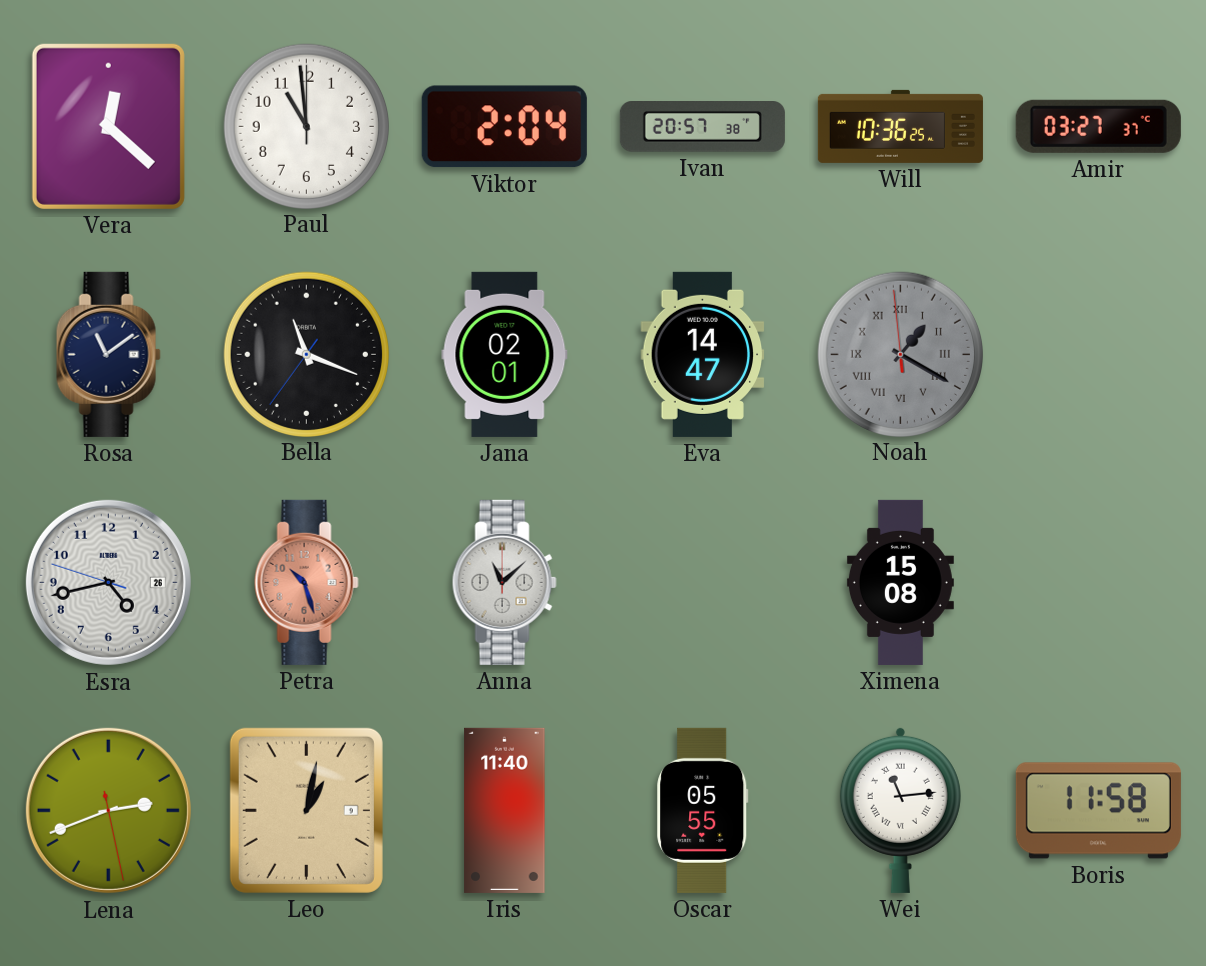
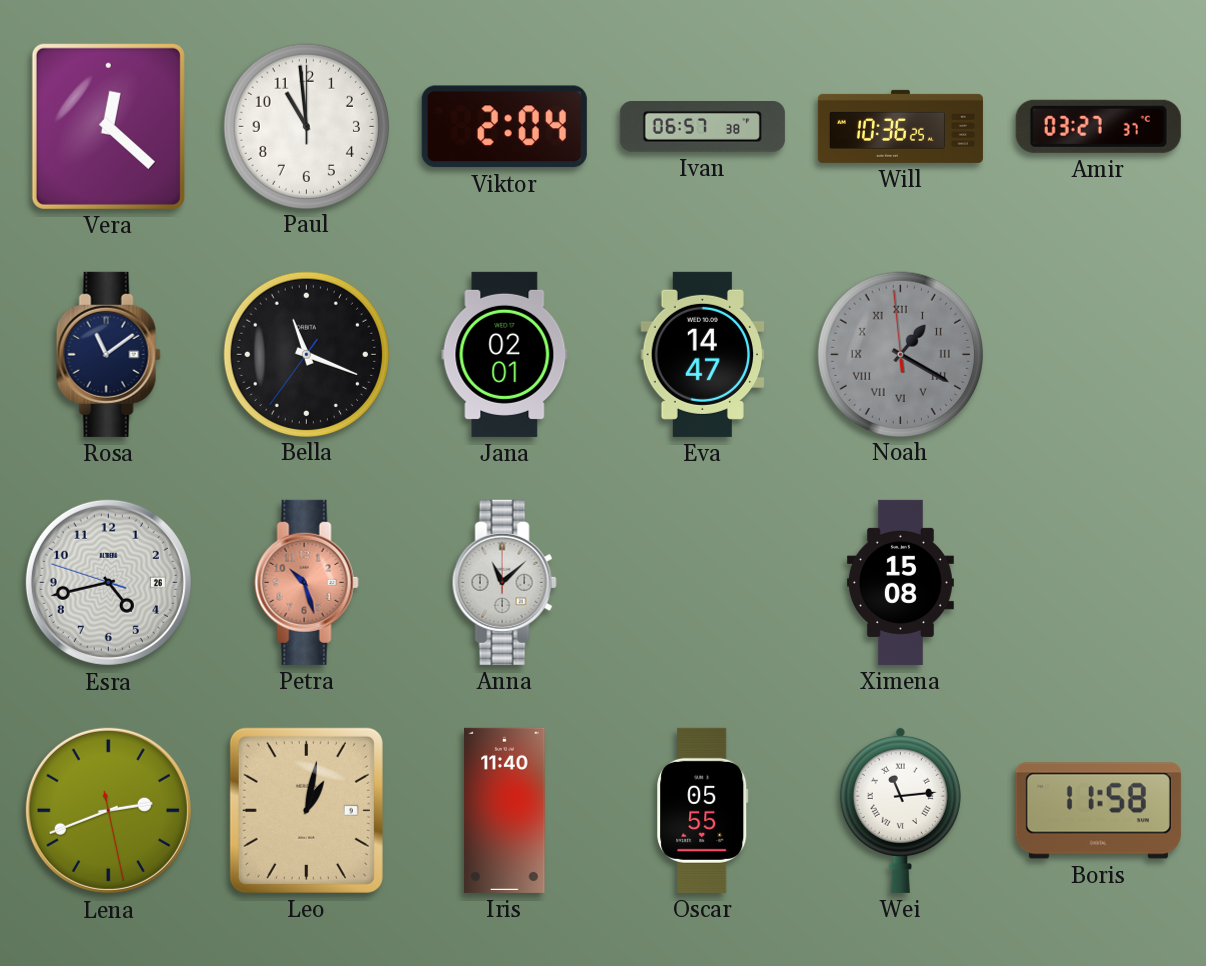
Ivan: 20:57 -> 06:57
